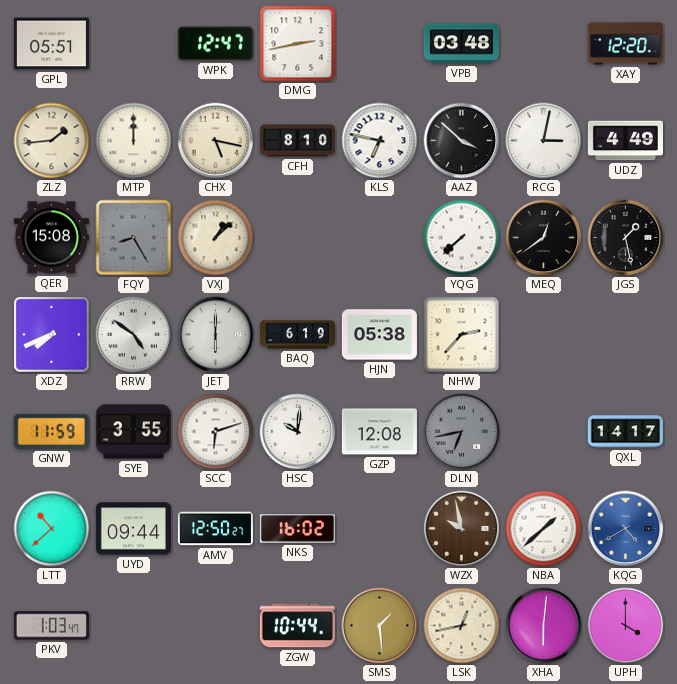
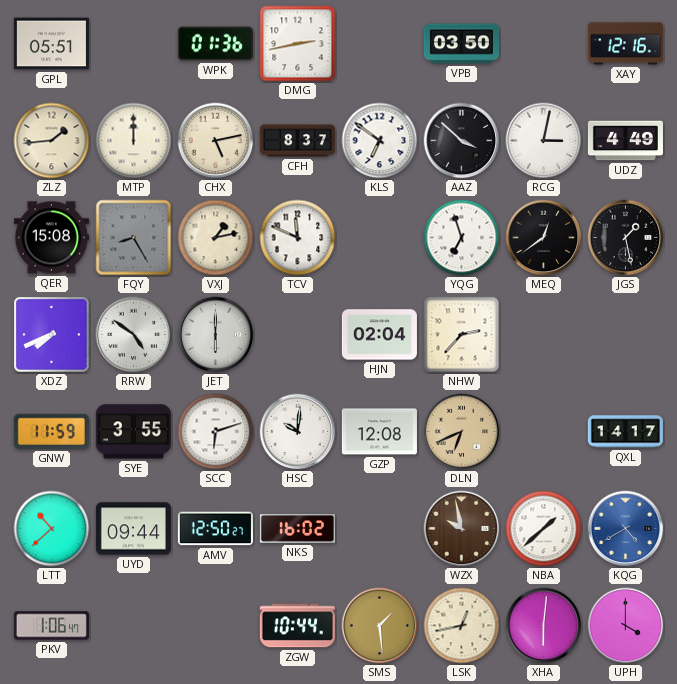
WPK: 12:47 -> 01:36
VPB: 03:48 -> 03:50
XAY: 12:20 -> 12:16
CHX: 5:17 -> 5:13
CFH: 8:10 -> 8:37
KLS: 6:47 -> 6:51
VXJ: 1:08 -> 1:13
TCV: none -> 11:49
YQG: 7:38 -> 6:57
BAQ: 6:19 -> none
HJN: 05:38 -> 02:04
DLN: 6:43 -> 6:41
DLN dial: grey -> champagne
PKV: 1:03 -> 1:06
